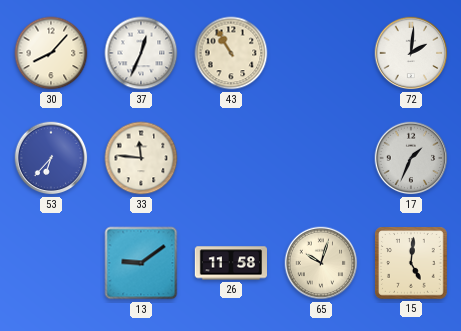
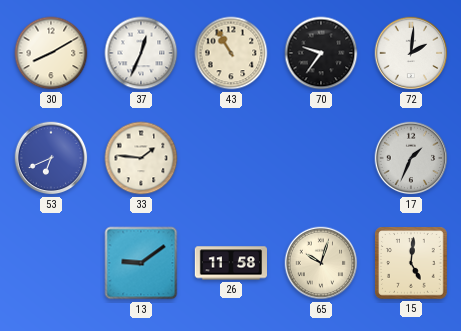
30: 8:07 -> 8:10
70: none -> 9:36
53: 6:37 -> 6:41
33: 11:46 -> 1:46
